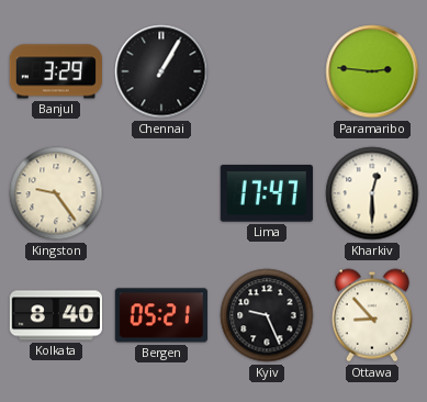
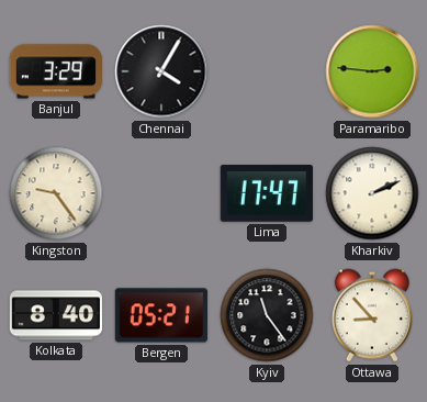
Chennai: 1:05 -> 4:05
Kharkiv: 12:30 -> 2:11
Kyiv: 9:26 -> 11:24
